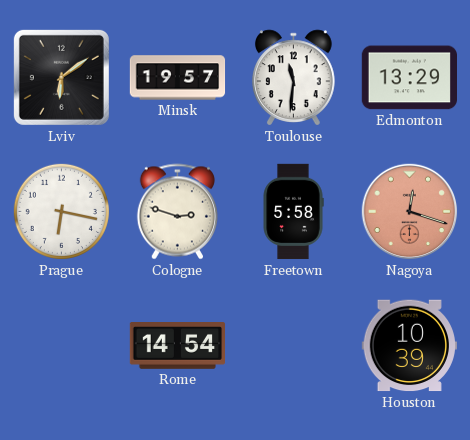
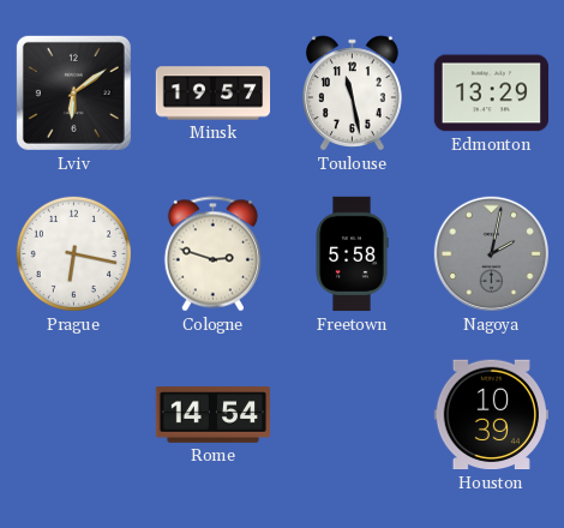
Toulouse: 11:31 -> 11:28
Nagoya: 12:18 -> 2:02
Nagoya dial: salmon -> grey
